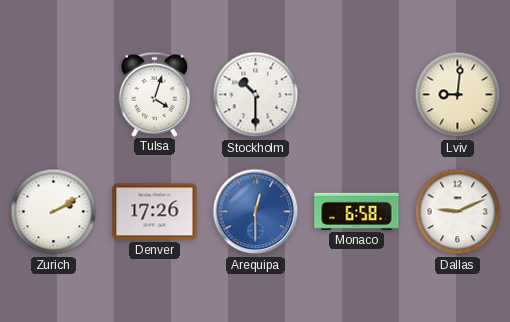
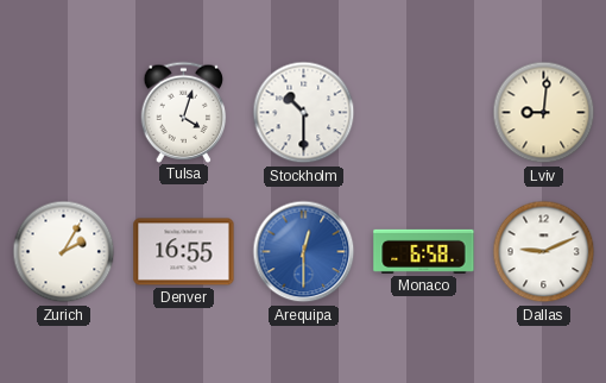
Zurich: 2:10 -> 2:05
Denver: 17:26 -> 16:55
